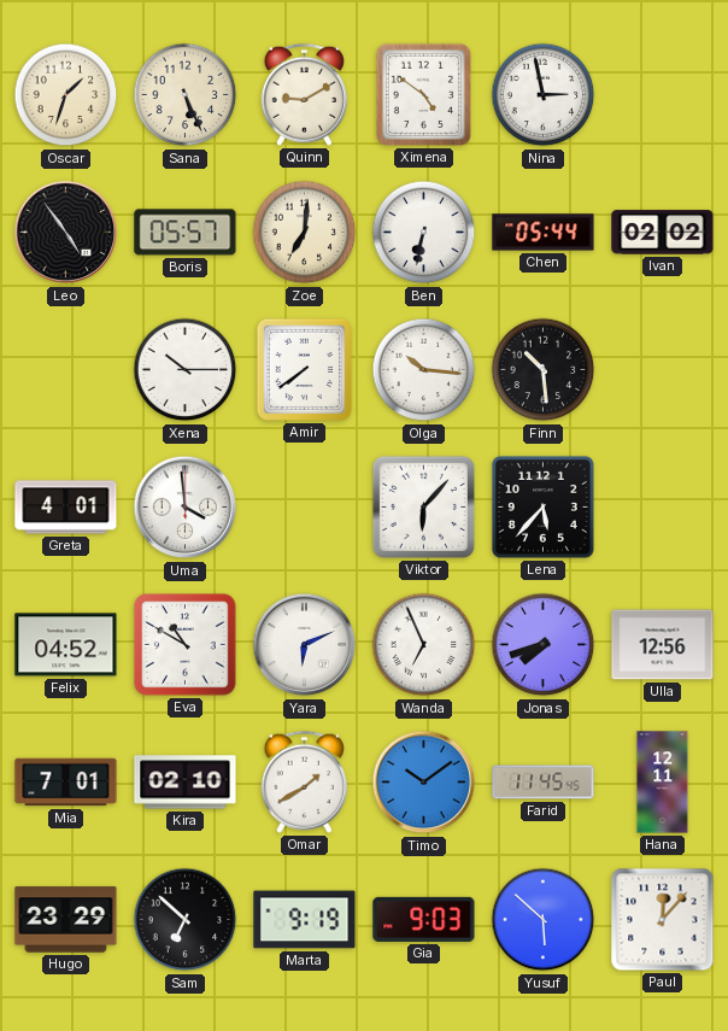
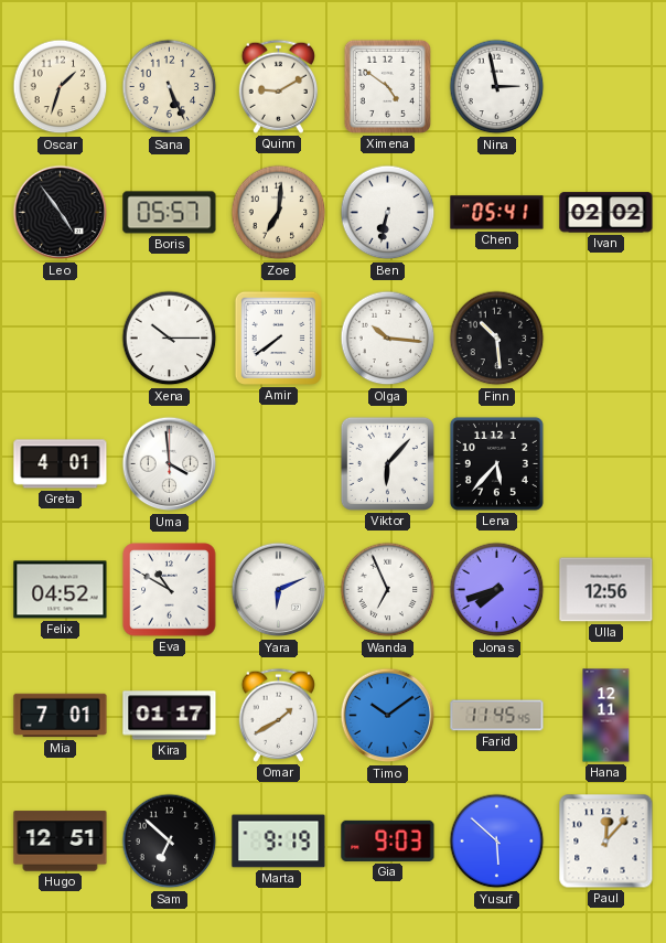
Chen: 05:44 -> 05:41
Kira: 02:10 -> 01:17
Hugo: 23:29 -> 12:51
